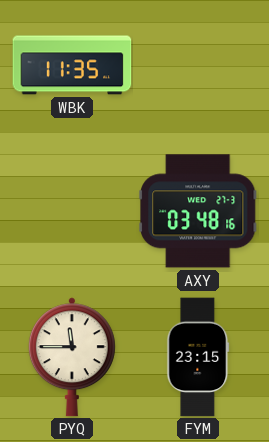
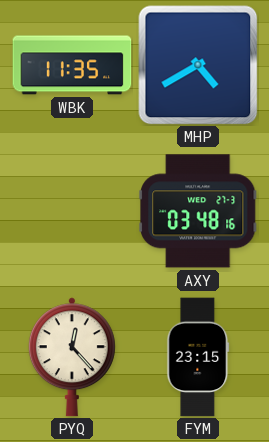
MHP: none -> 4:40
PYQ: 11:45 -> 12:23
